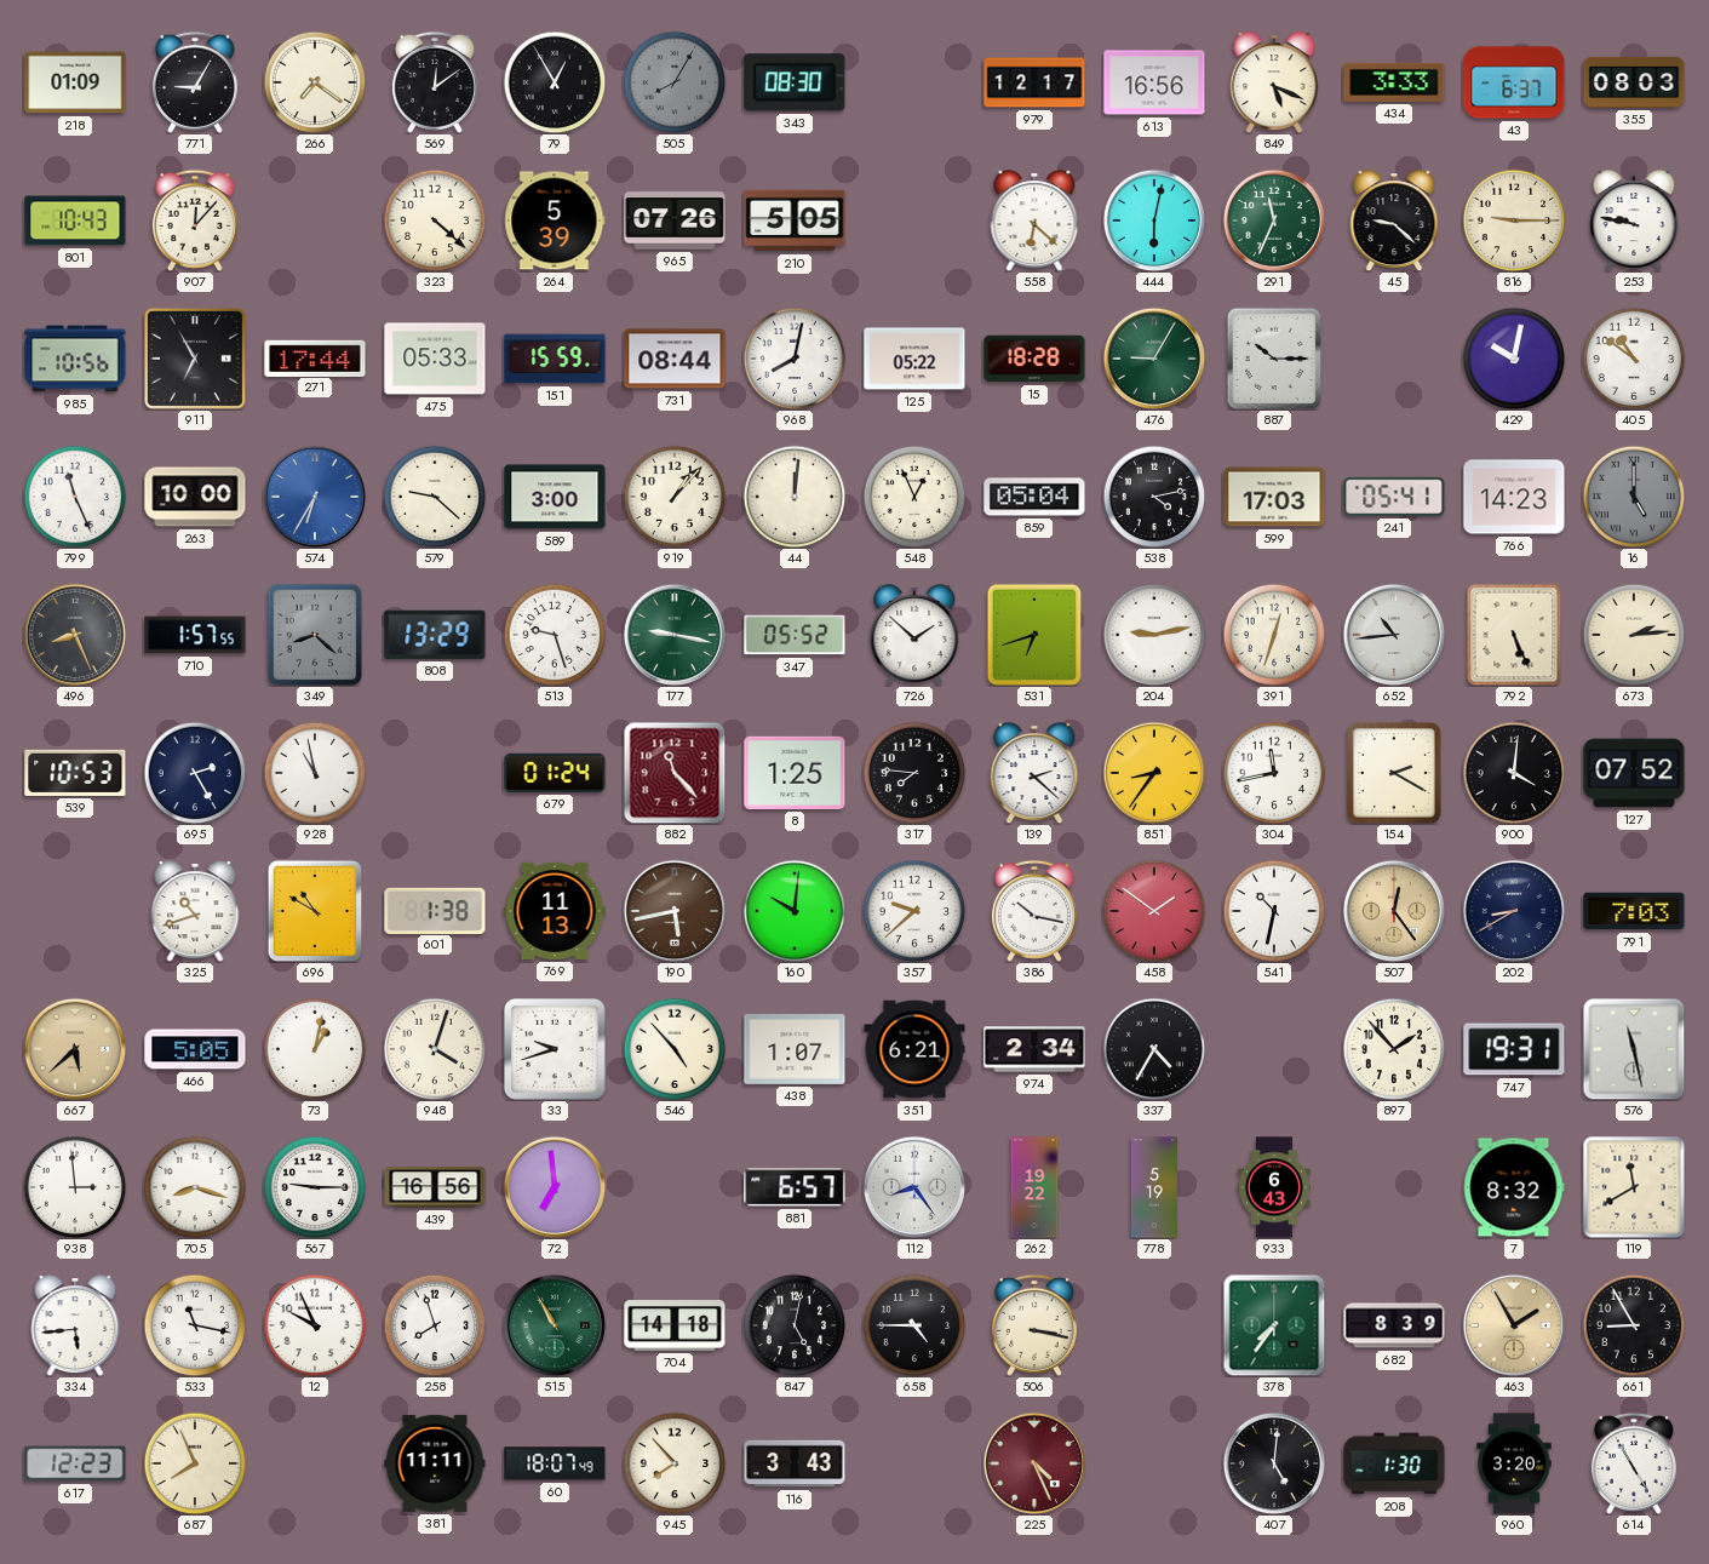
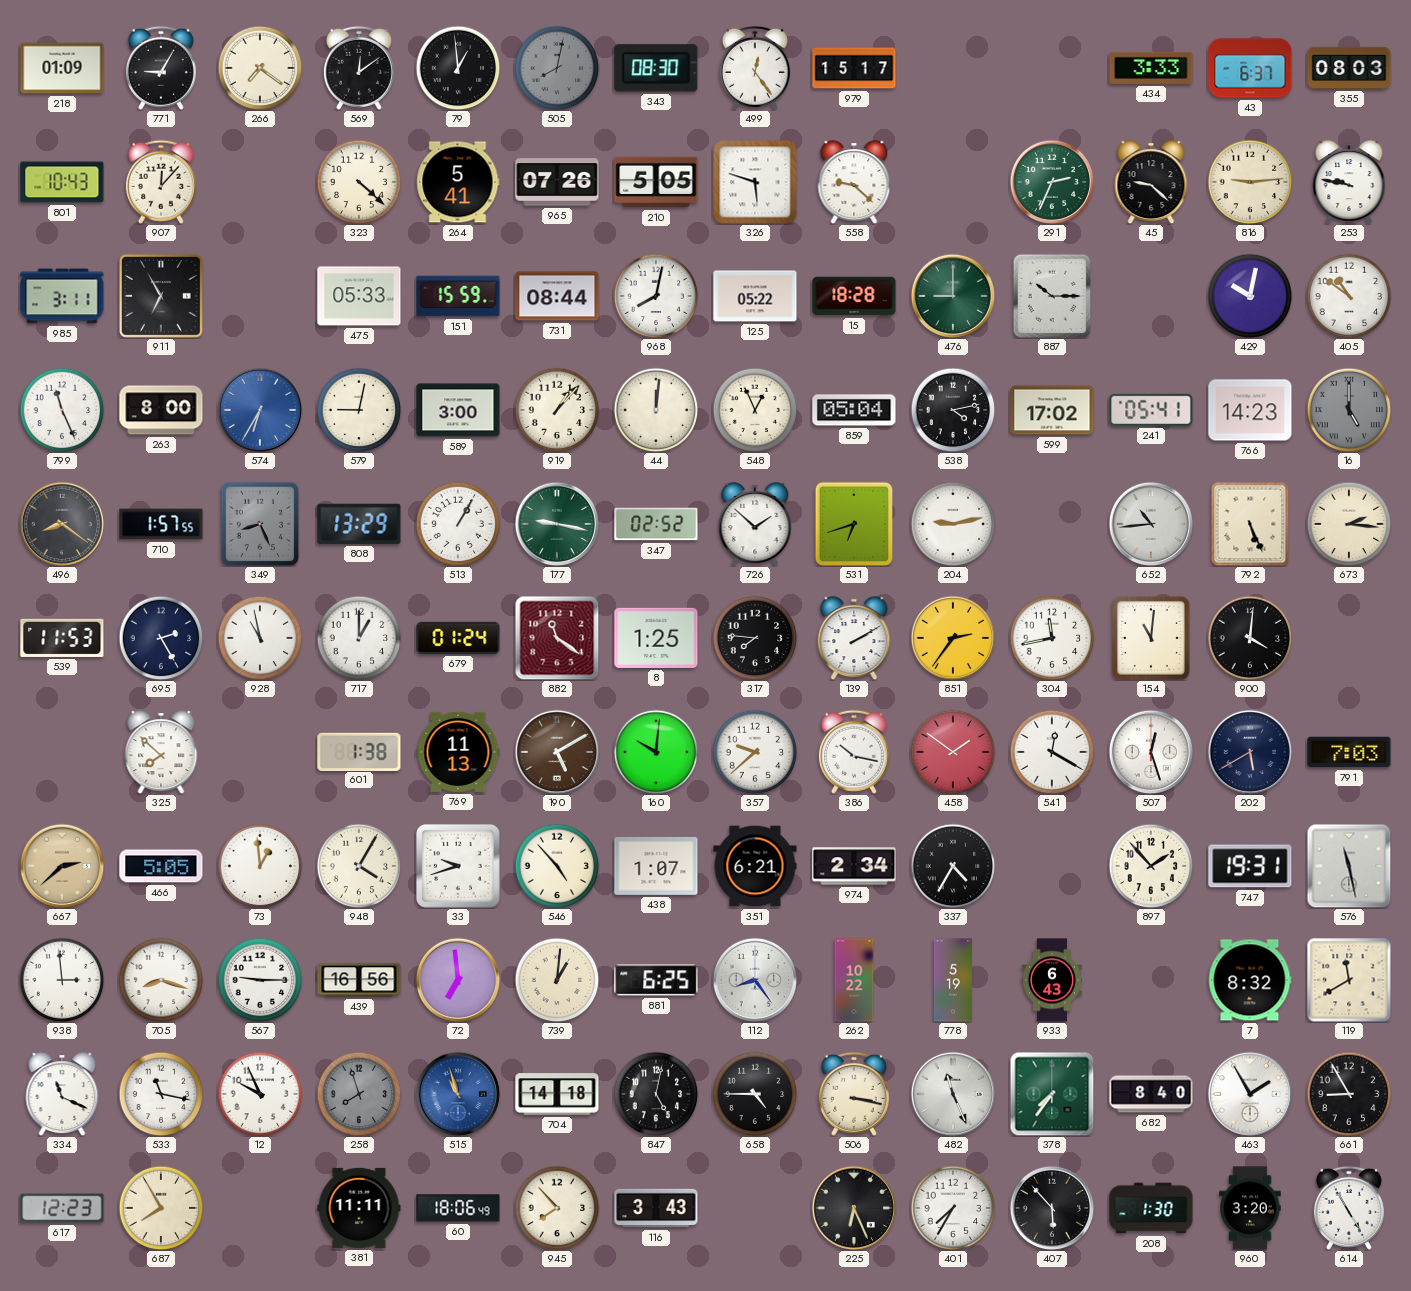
79: 12:55 -> 12:59
505: 8:05 -> 8:02
499: none -> 12:24
979: 12:17 -> 15:17
613: 16:56 -> none
849: 5:19 -> none
264: 5:39 -> 5:41
326: none -> 5:48
558: 6:22 -> 9:22
444: 6:02 -> none
291: 11:34 -> 2:34
816: 9:15 -> 9:14
985: 10:56 -> 3:11
271: 17:44 -> none
476: 9:05 -> 9:00
263: 10:00 -> 8:00
579: 9:22 -> 9:02
599: 17:03 -> 17:02
496: 8:26 -> 8:21
349: 8:22 -> 8:26
513: 9:27 -> 1:05
347: 05:52 -> 02:52
391: 12:33 -> none
673: 2:14 -> 2:16
539: 10:53 -> 11:53
717: none -> 1:00
882: 11:23 -> 11:21
139: 2:22 -> 2:10
851: 8:36 -> 2:36
154: 2:20 -> 11:01
127: 07:52 -> none
325: 10:42 -> 7:52
696: 10:50 -> none
190: 5:43 -> 5:10
541: 10:32 -> 12:20
507: 12:24 -> 12:27
507 dial: champagne -> white
202: 8:40 -> 5:40
667: 5:38 -> 2:38
73: 1:02 -> 12:59
948: 4:03 -> 4:05
739: none -> 1:01
881: 6:57 -> 6:25
262: 19:22 -> 10:22
334: 5:44 -> 11:19
258 dial: white -> grey
515: 10:55 -> 10:57
515 dial: green -> blue
482: none -> 11:26
682: 8:39 -> 8:40
463 dial: champagne -> white
687: 7:56 -> 7:55
60: 18:07 -> 18:06
225: 4:26 -> 6:26
225 dial: burgundy -> black
401: none -> 7:35
407: 5:01 -> 5:53
